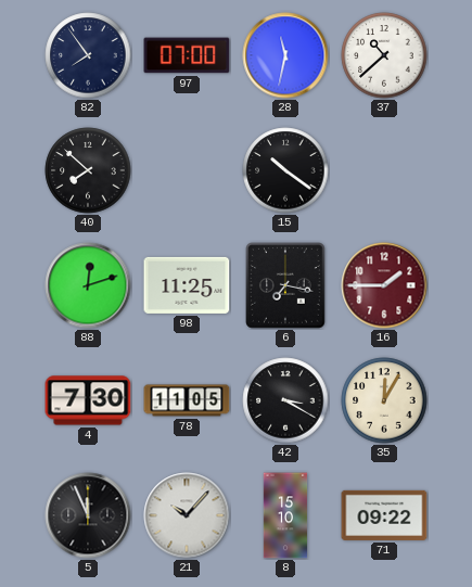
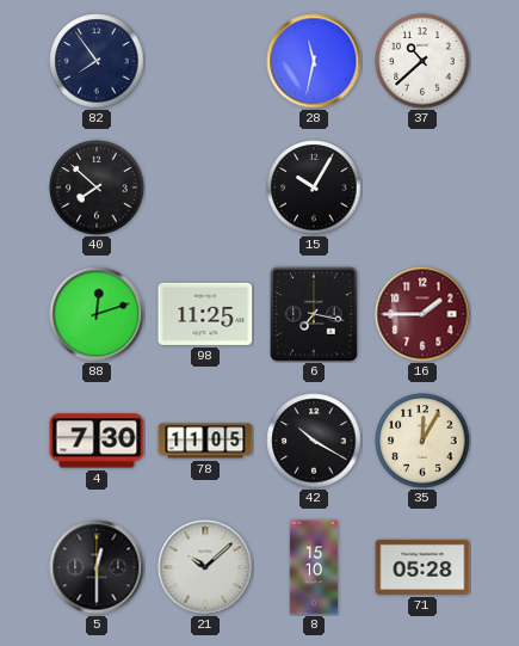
97: 07:00 -> none
15: 10:21 -> 10:05
42: 3:20 -> 10:20
5: 11:56 -> 12:30
21: 10:07 -> 10:08
71: 09:22 -> 05:28
